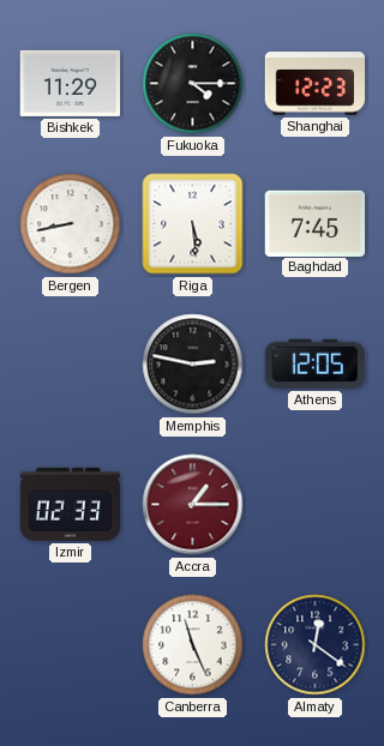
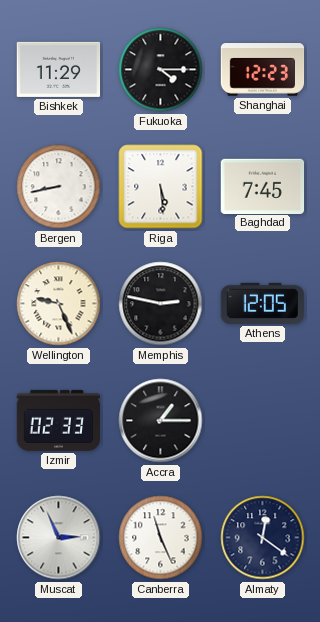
Wellington: none -> 9:26
Accra dial: burgundy -> black
Muscat: none -> 2:56
